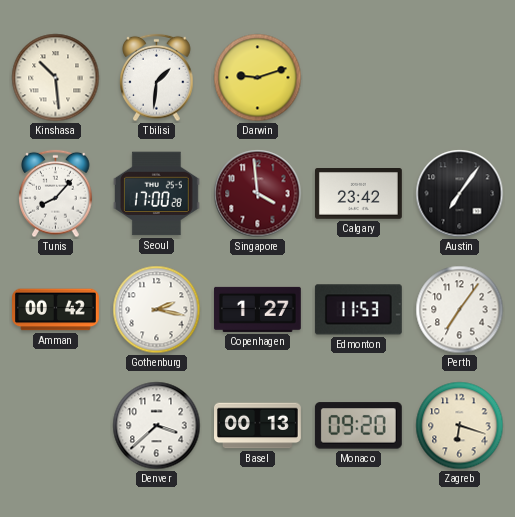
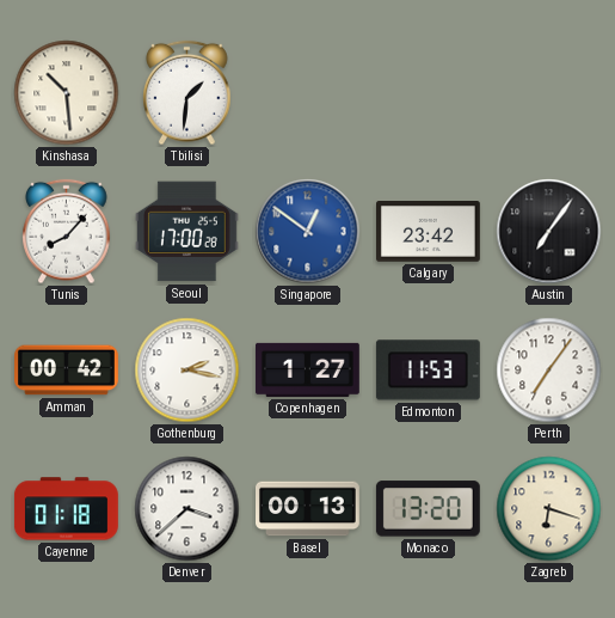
Darwin: 9:12 -> none
Singapore: 3:59 -> 12:51
Singapore dial: burgundy -> blue
Cayenne: none -> 01:18
Monaco: 09:20 -> 13:20
